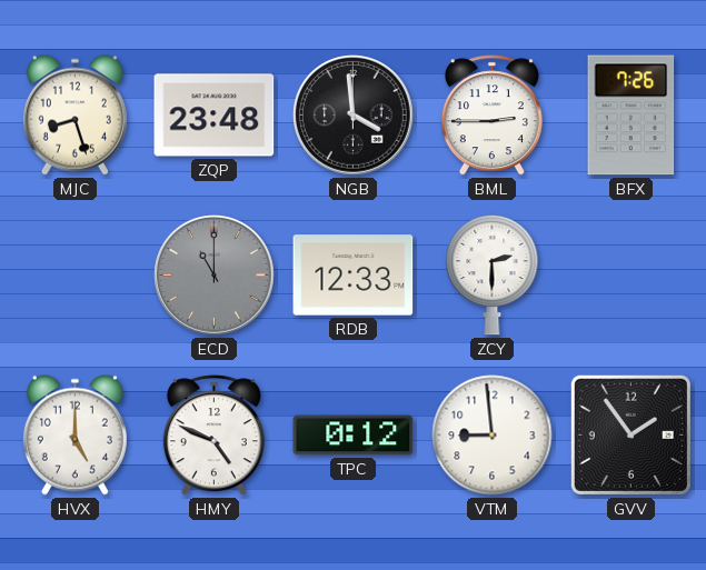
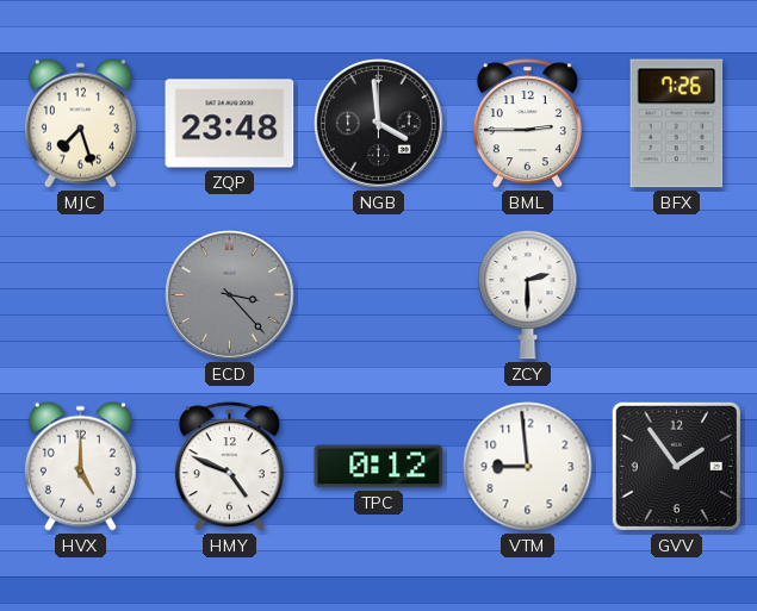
MJC: 8:27 -> 7:27
ECD: 11:00 -> 3:23
RDB: 12:33 -> none
